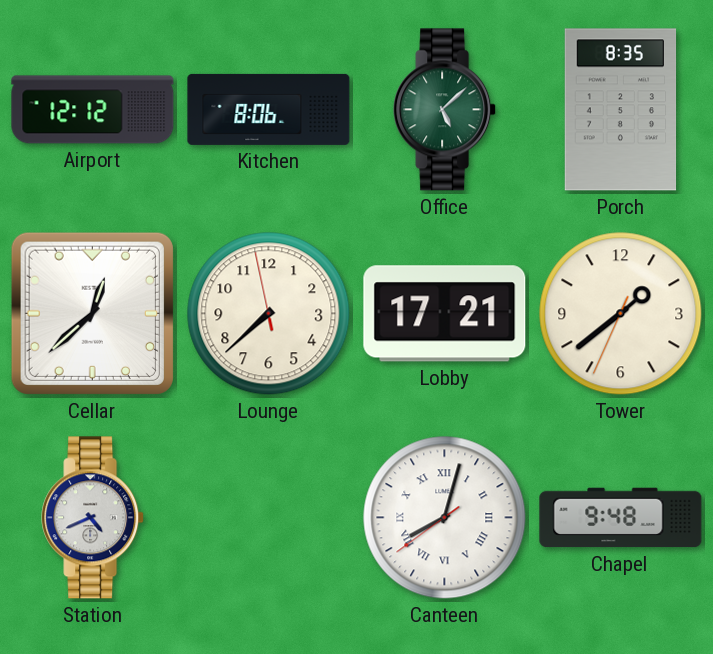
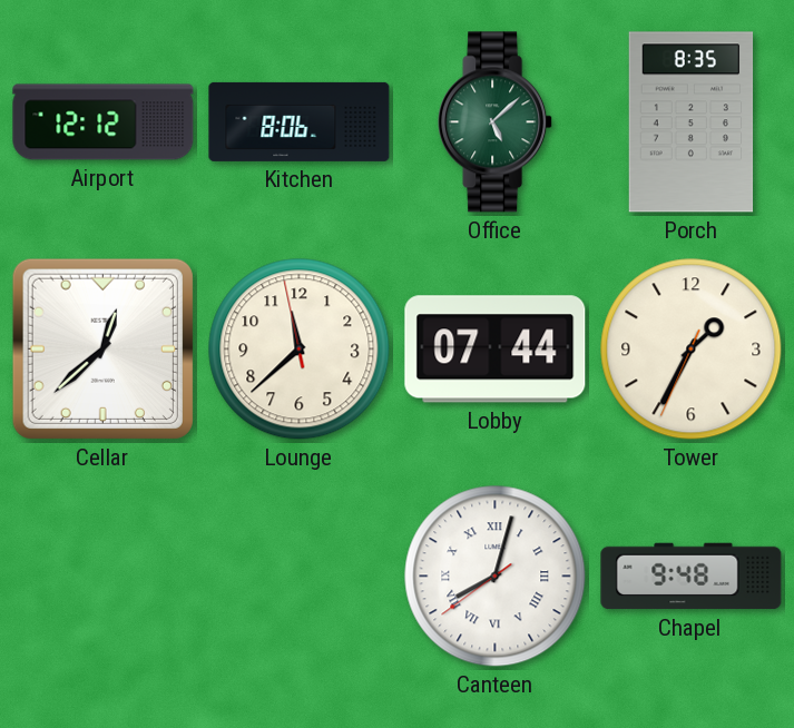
Lounge: 7:37 -> 11:37
Lobby: 17:21 -> 07:44
Tower: 1:38 -> 1:34
Station: 4:41 -> none
